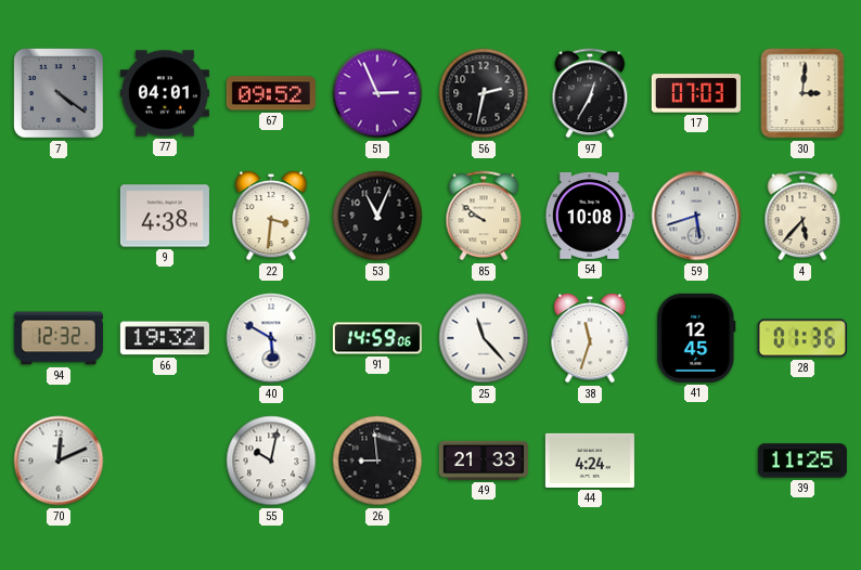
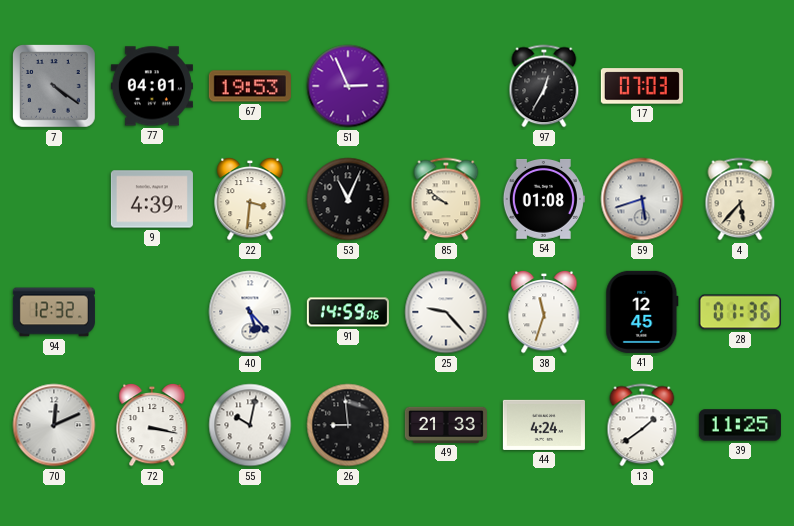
67: 09:52 -> 19:53
56: 2:32 -> none
30: 3:01 -> none
9: 4:38 -> 4:39
54: 10:08 -> 01:08
66: 19:32 -> none
40: 5:50 -> 5:23
25: 11:23 -> 9:23
72: none -> 3:17
13: none -> 1:39
